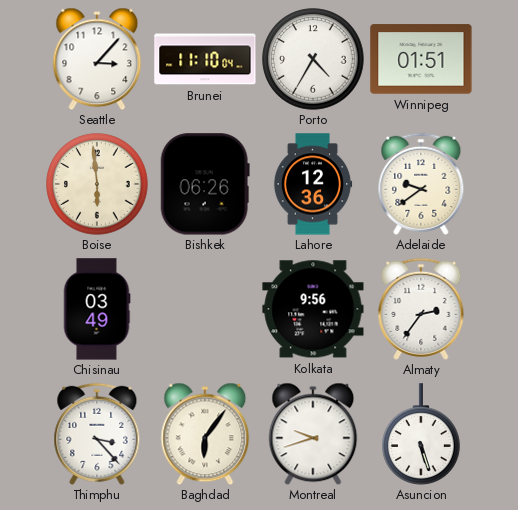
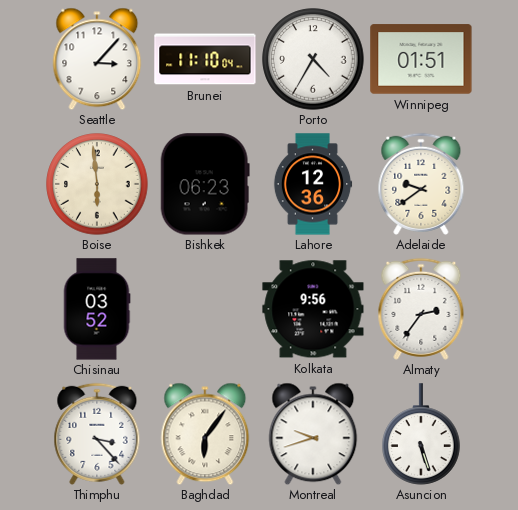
Bishkek: 06:26 -> 06:23
Chisinau: 03:49 -> 03:52
